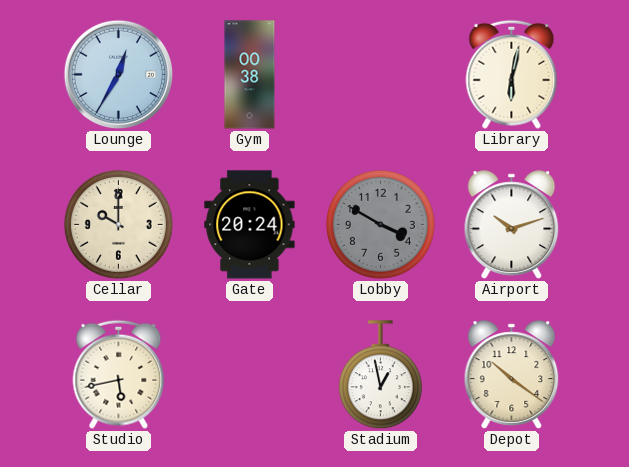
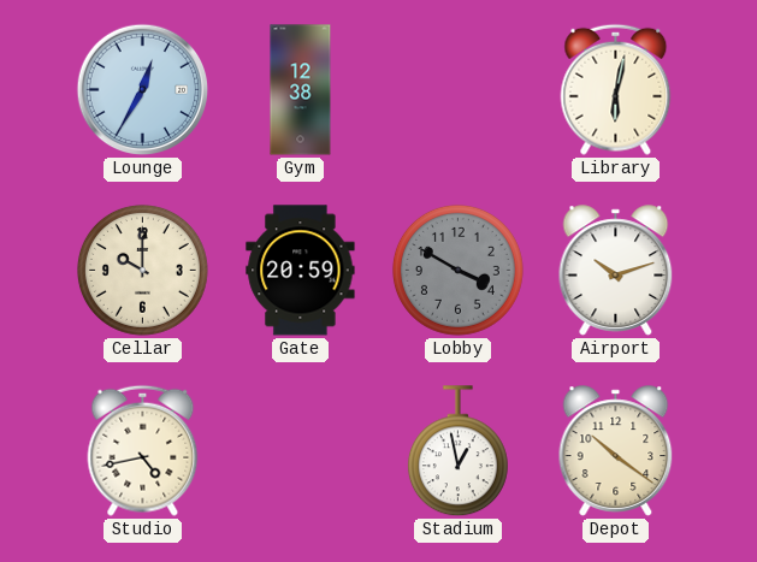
Gym: 00:38 -> 12:38
Gate: 20:24 -> 20:59
Studio: 5:43 -> 4:43
